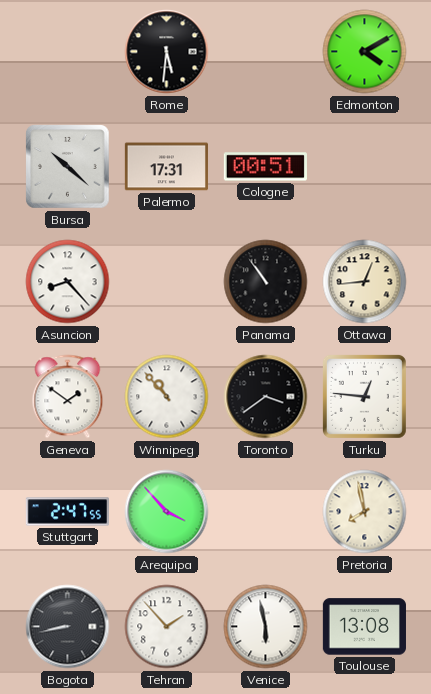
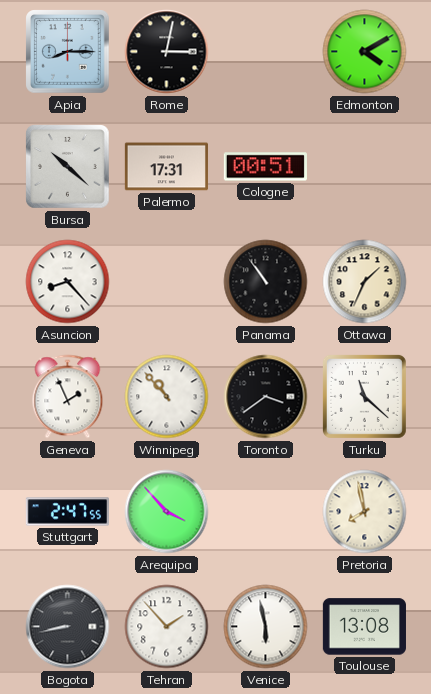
Apia: none -> 8:15
Rome: 5:31 -> 3:02
Ottawa: 12:44 -> 1:34
Geneva: 1:51 -> 1:56
Turku: 12:46 -> 11:22
